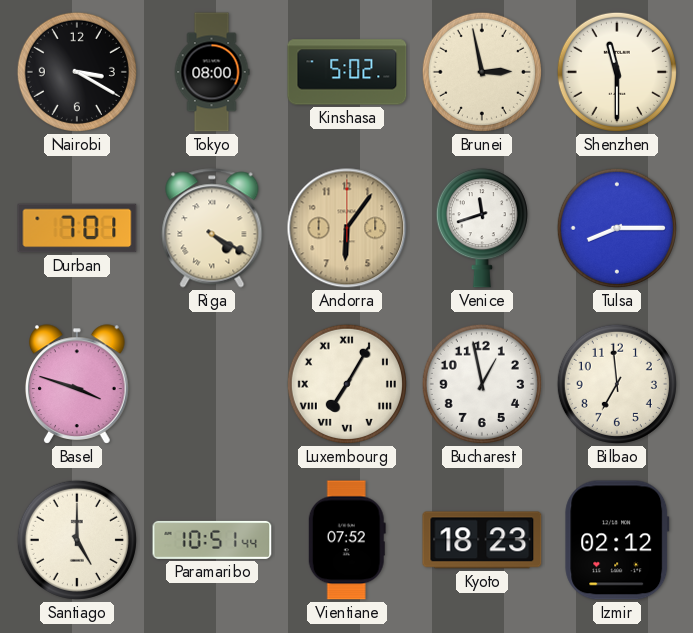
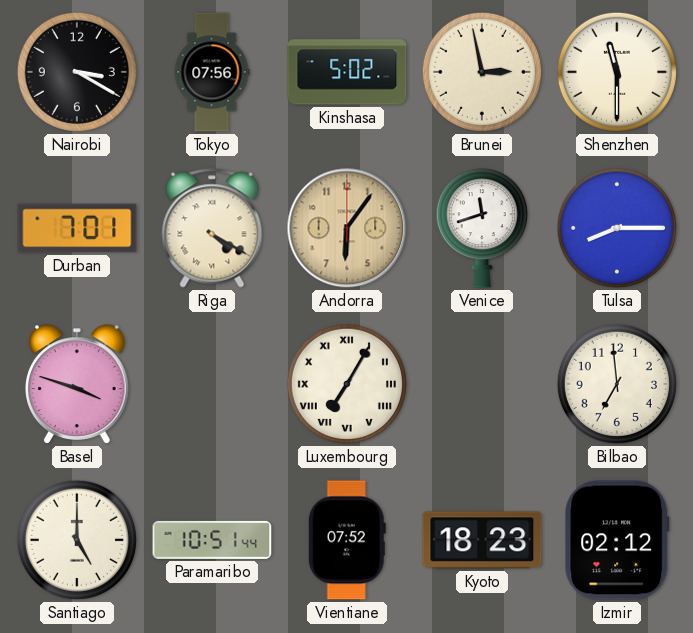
Tokyo: 08:00 -> 07:56
Bucharest: 12:58 -> none
